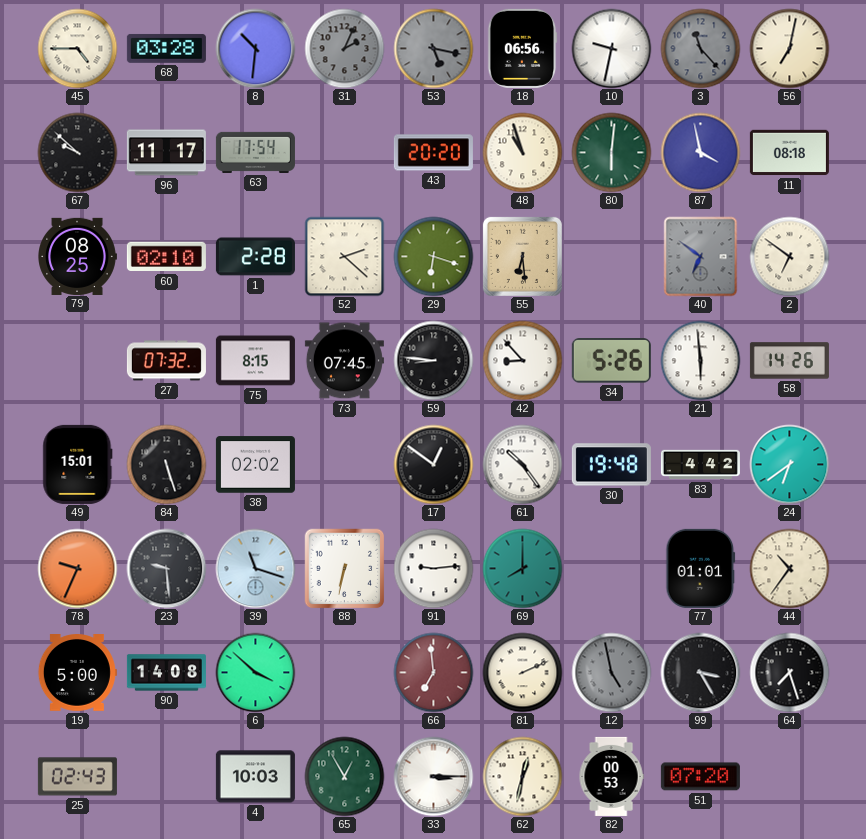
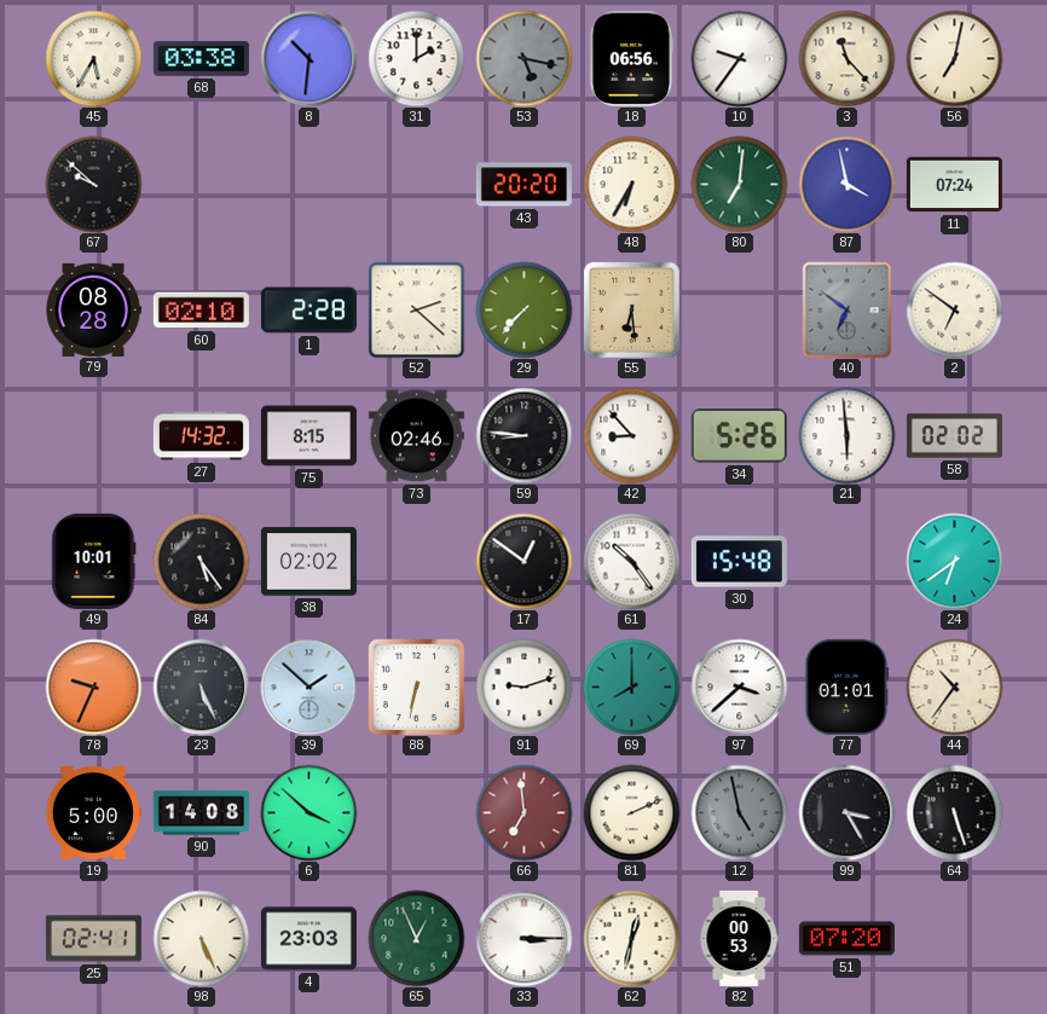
45: 4:45 -> 5:35
68: 03:28 -> 03:38
31: 2:04 -> 2:00
31 dial: grey -> white
10: 9:32 -> 9:36
3 dial: grey -> cream
96: 11:17 -> none
63: 17:54 -> none
48: 10:57 -> 6:35
80: 6:01 -> 7:01
11: 08:18 -> 07:24
79: 08:25 -> 08:28
29: 6:18 -> 7:37
27: 07:32 -> 14:32
73: 07:45 -> 02:46
58: 14:26 -> 02:02
49: 15:01 -> 10:01
84: 5:27 -> 5:24
30: 19:48 -> 15:48
83: 4:42 -> none
23: 9:29 -> 5:26
39: 11:18 -> 1:52
91: 9:14 -> 9:12
97: none -> 3:38
64: 7:27 -> 5:27
25: 02:43 -> 02:41
98: none -> 5:26
4: 10:03 -> 23:03
65: 12:55 -> 12:56
